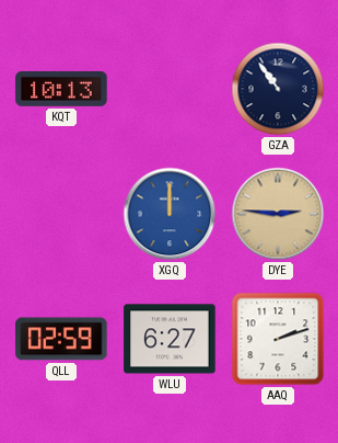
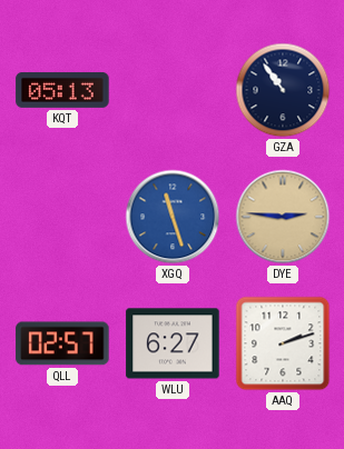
KQT: 10:13 -> 05:13
XGQ: 12:00 -> 11:27
QLL: 02:59 -> 02:57
